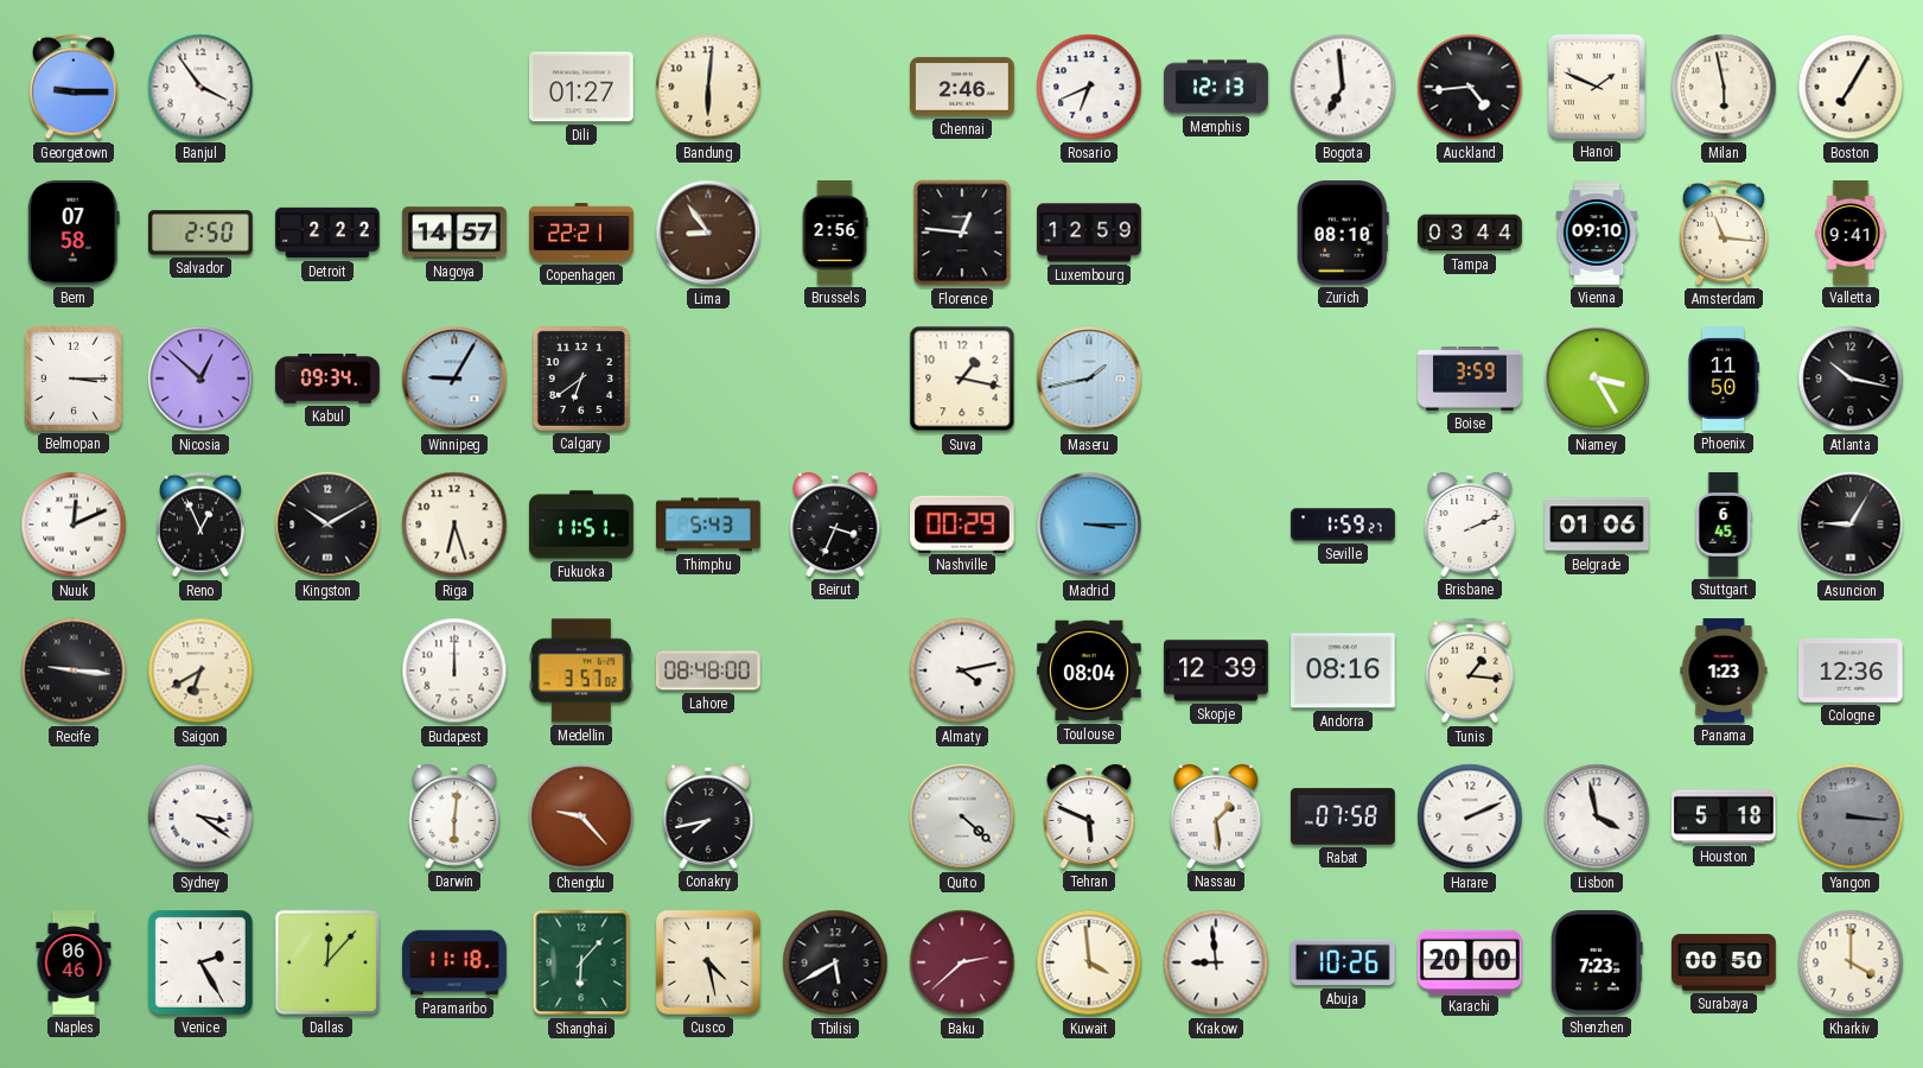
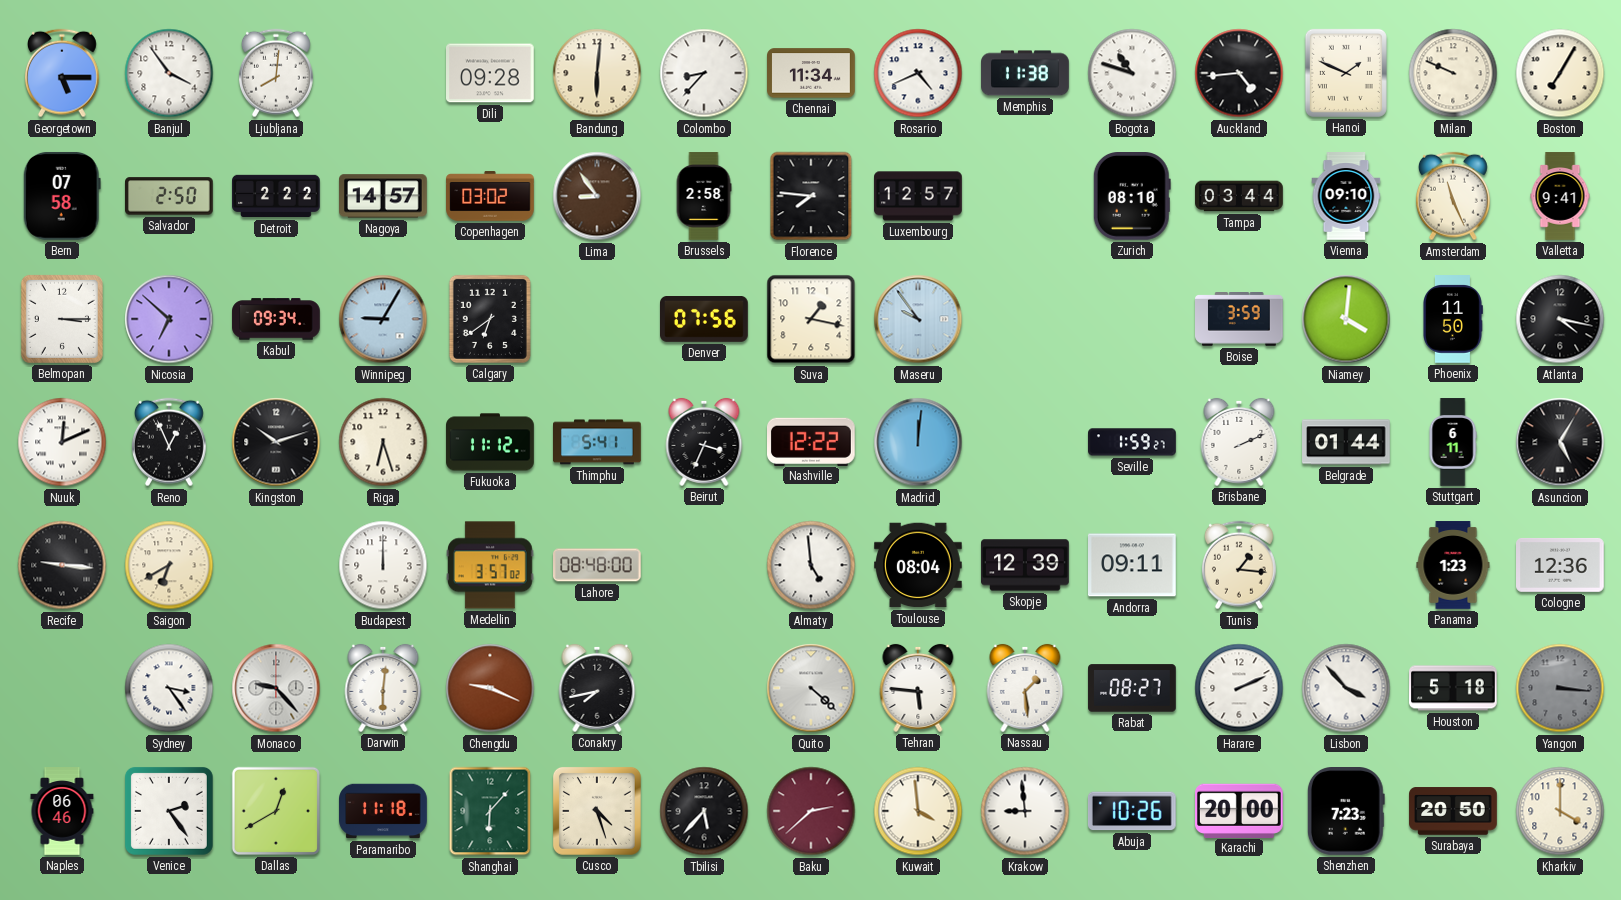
Georgetown: 9:15 -> 5:15
Ljubljana: none -> 8:01
Dili: 01:27 -> 09:28
Colombo: none -> 8:37
Chennai: 2:46 -> 11:34
Rosario: 6:41 -> 4:41
Memphis: 12:13 -> 11:38
Bogota: 6:59 -> 10:48
Milan: 5:58 -> 9:49
Copenhagen: 22:21 -> 03:02
Brussels: 2:56 -> 2:58
Florence: 12:46 -> 7:46
Luxembourg: 12:59 -> 12:57
Amsterdam: 11:16 -> 11:26
Nicosia: 12:52 -> 6:52
Denver: none -> 07:56
Maseru: 1:43 -> 9:54
Niamey: 3:25 -> 4:01
Atlanta: 10:17 -> 4:17
Kingston: 10:10 -> 10:12
Fukuoka: 11:51 -> 11:12
Thimphu: 5:43 -> 5:41
Nashville: 00:29 -> 12:22
Madrid: 3:15 -> 12:01
Belgrade: 01:06 -> 01:44
Stuttgart: 6:45 -> 6:11
Asuncion: 9:05 -> 5:05
Almaty: 4:13 -> 4:59
Andorra: 08:16 -> 09:11
Sydney: 3:21 -> 3:24
Monaco: none -> 9:23
Chengdu: 9:23 -> 9:19
Tehran: 5:49 -> 5:46
Rabat: 07:58 -> 08:27
Lisbon: 3:58 -> 3:53
Venice: 2:25 -> 2:24
Dallas: 12:07 -> 12:40
Cusco: 4:28 -> 4:27
Tbilisi: 5:40 -> 5:37
Surabaya: 00:50 -> 20:50
